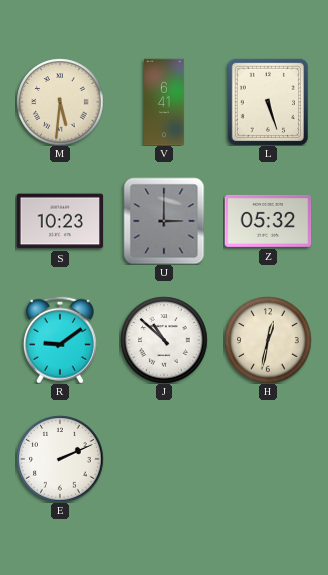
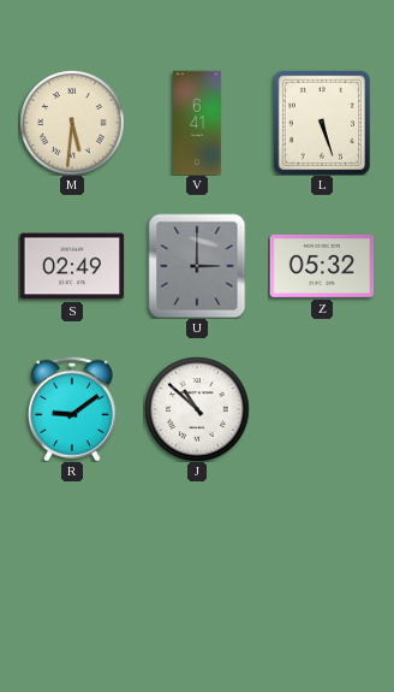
S: 10:23 -> 02:49
H: 12:32 -> none
E: 2:11 -> none
